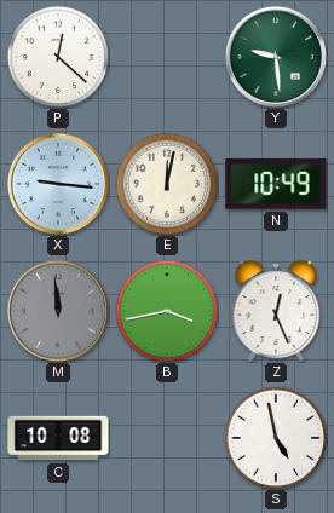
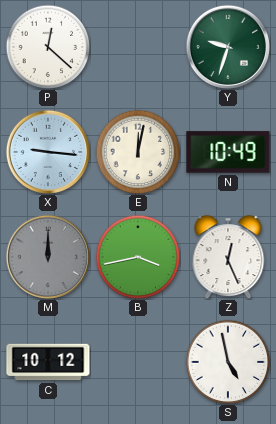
Y: 9:29 -> 9:33
M: 11:59 -> 12:00
C: 10:08 -> 10:12
